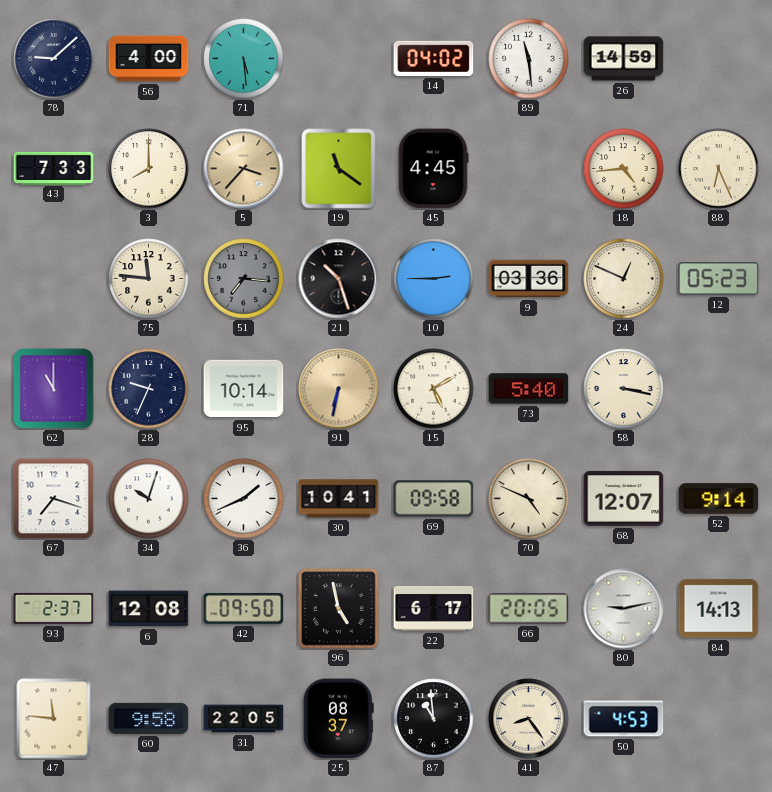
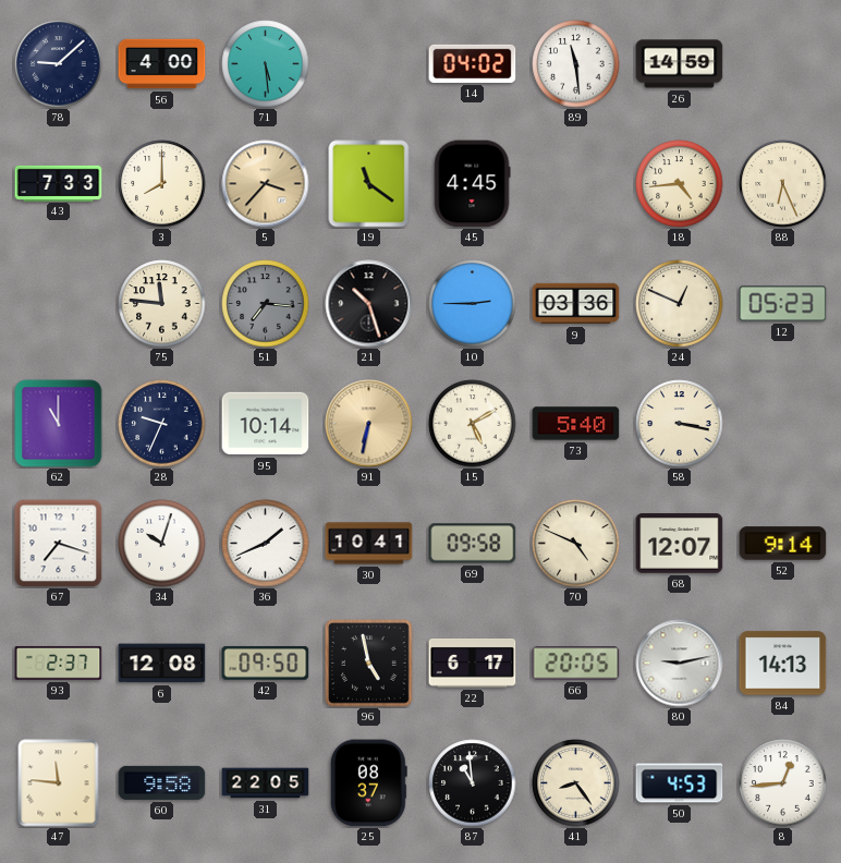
8: none -> 12:44
